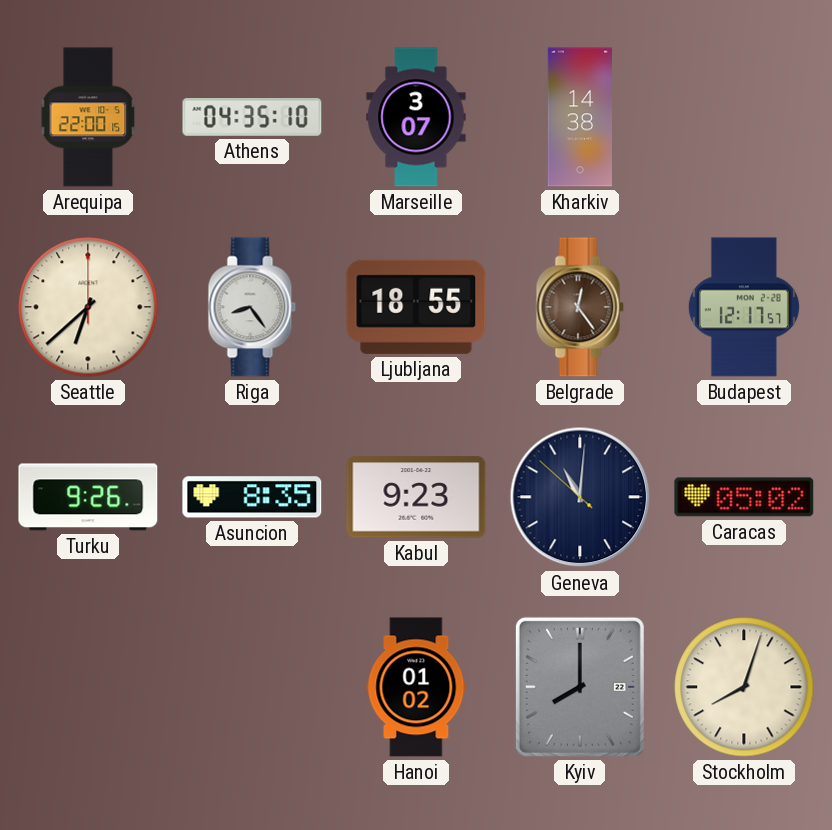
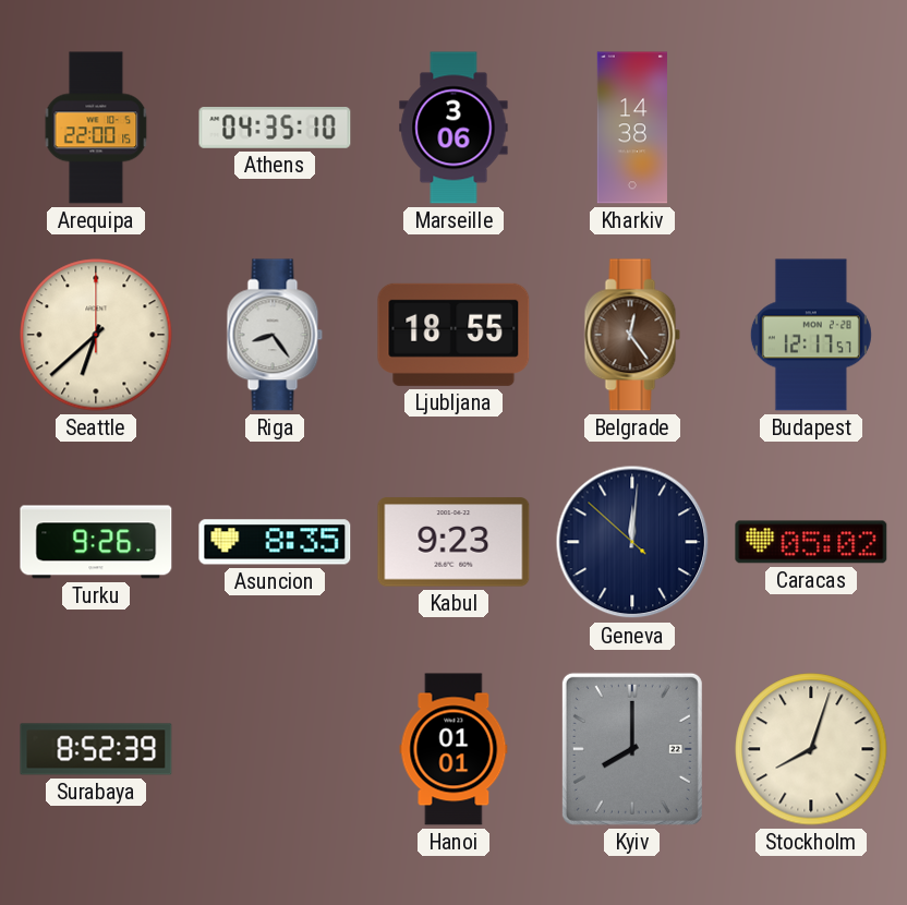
Marseille: 3:07 -> 3:06
Geneva: 11:00 -> 12:00
Surabaya: none -> 8:52
Hanoi: 01:02 -> 01:01
